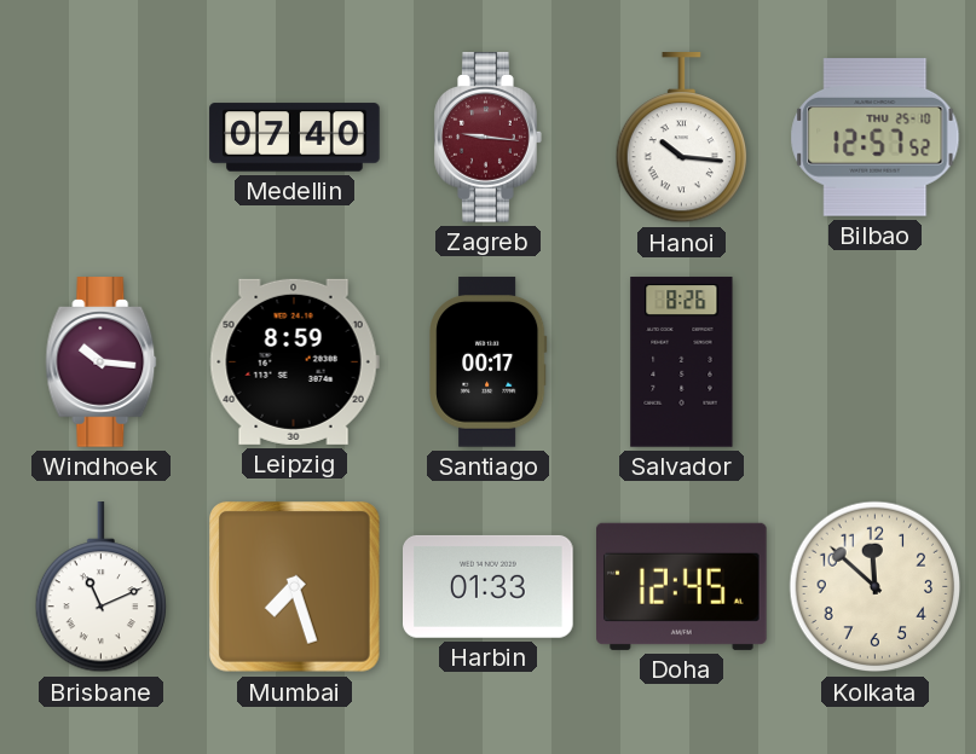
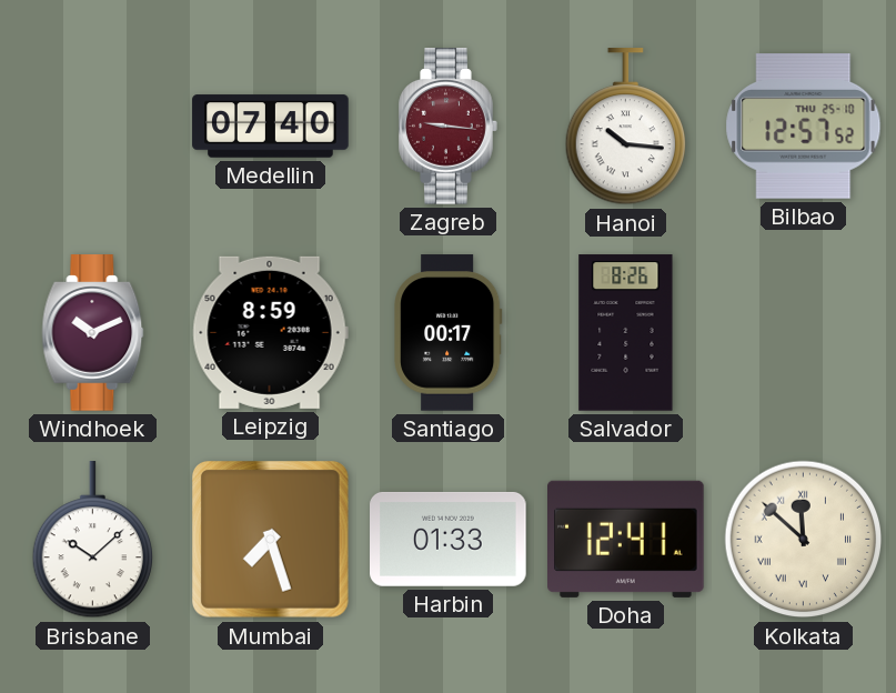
Windhoek: 10:16 -> 10:11
Brisbane: 11:11 -> 10:08
Doha: 12:45 -> 12:41
Kolkata numerals: Arabic -> Roman
